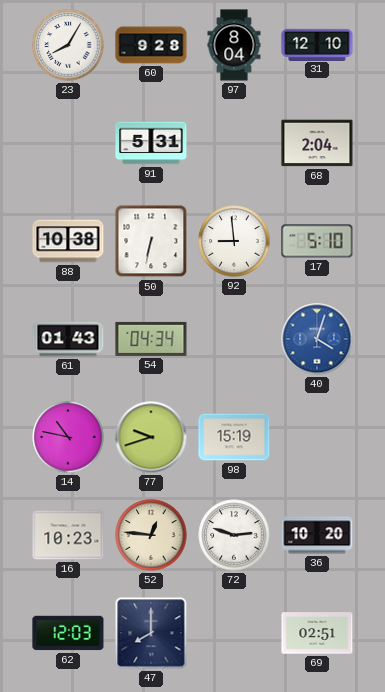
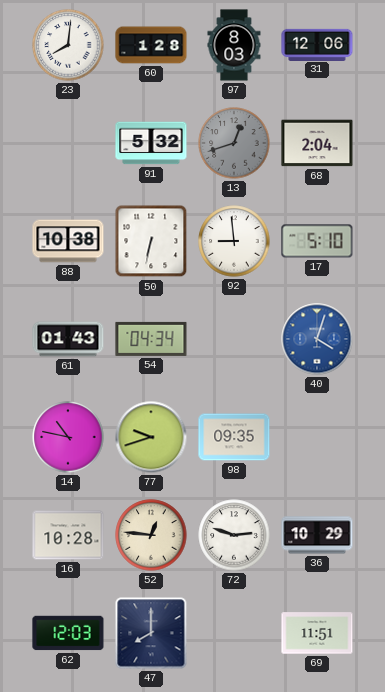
23: 8:05 -> 8:01
60: 9:28 -> 1:28
97: 8:04 -> 8:03
31: 12:10 -> 12:06
91: 5:31 -> 5:32
13: none -> 12:42
98: 15:19 -> 09:35
16: 10:23 -> 10:28
36: 10:20 -> 10:29
69: 02:51 -> 11:51
